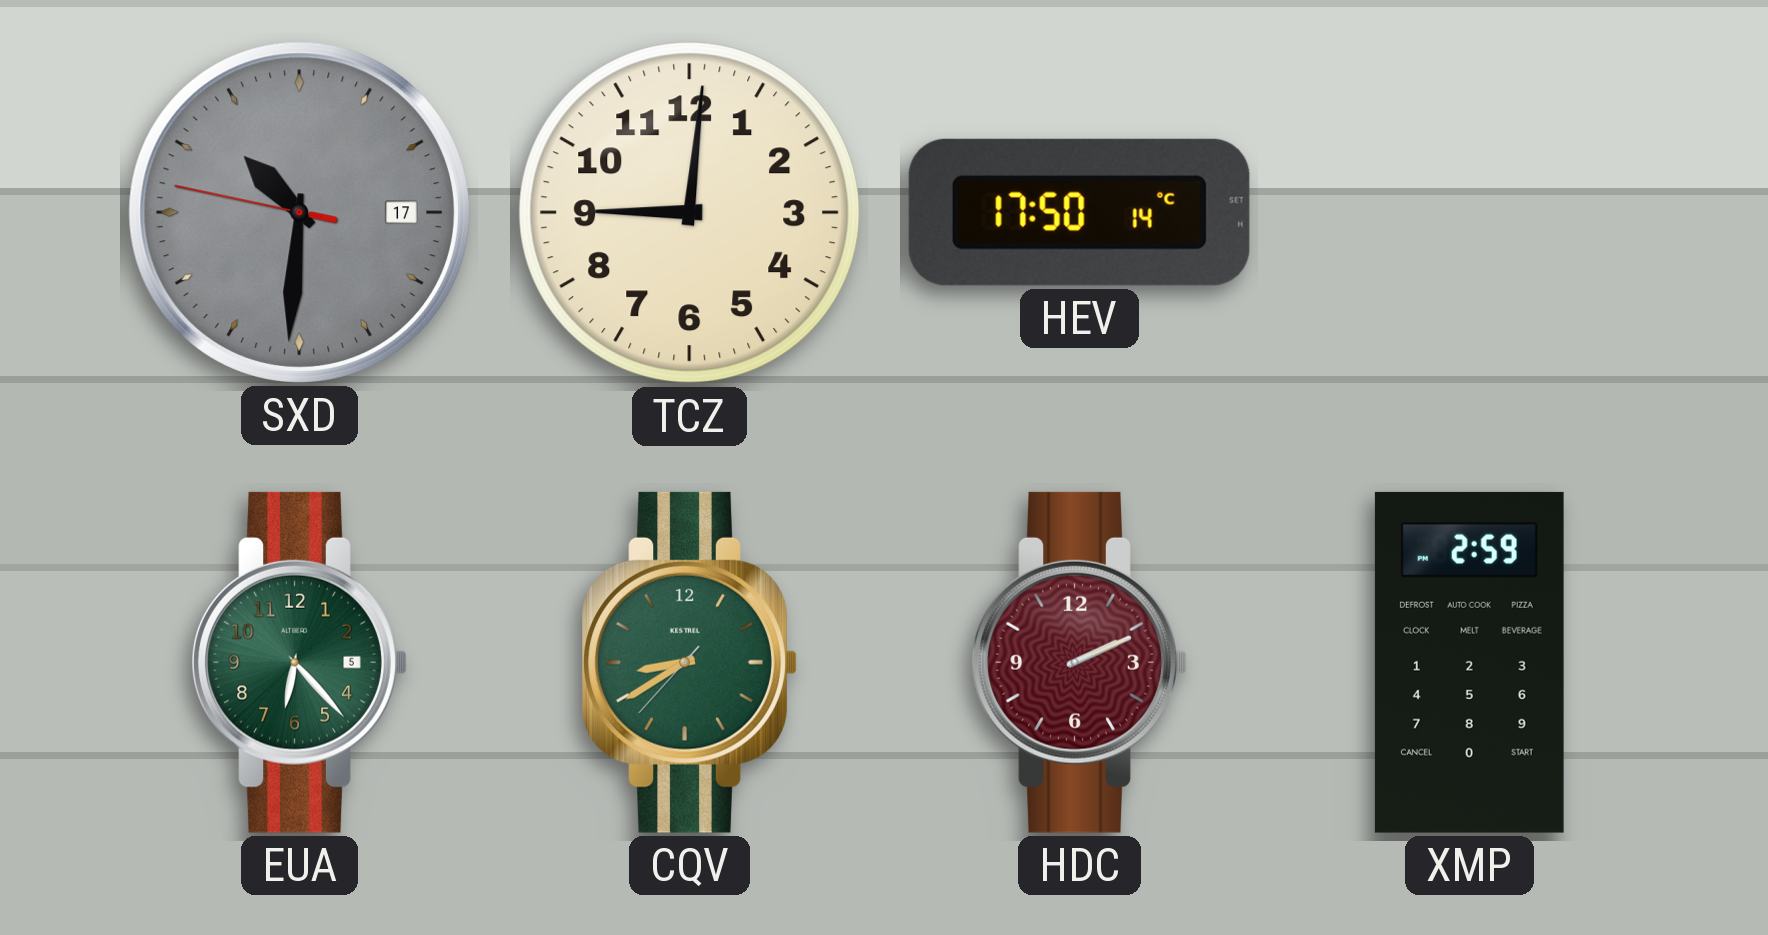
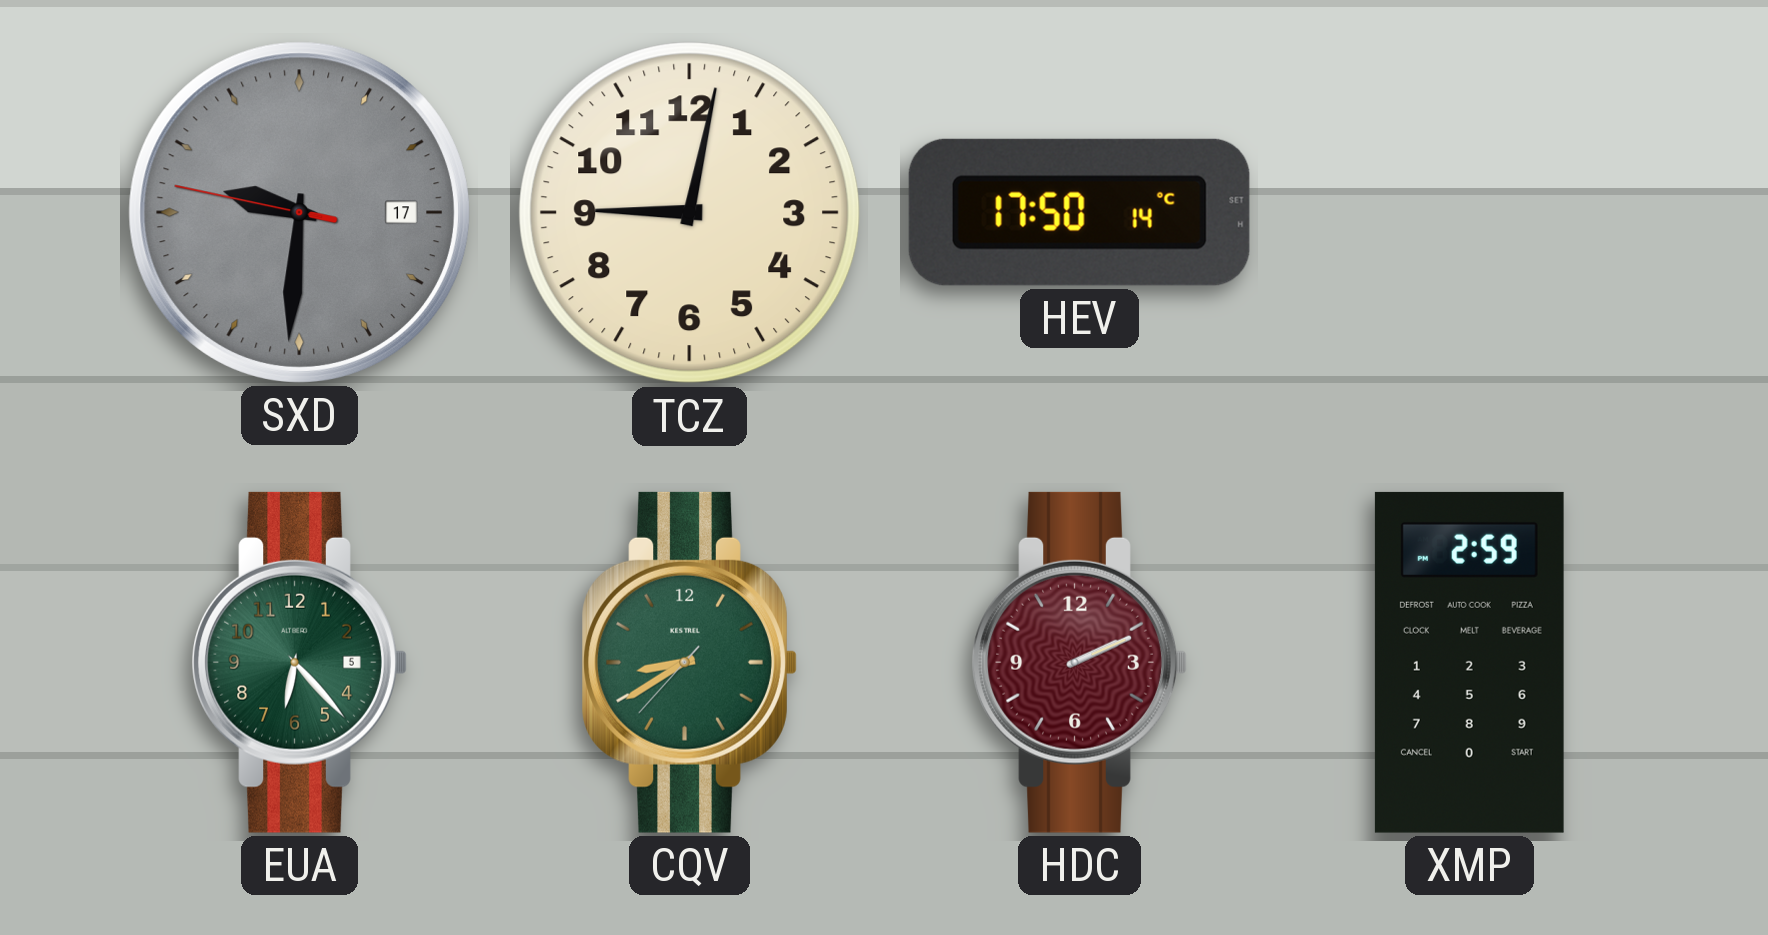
SXD: 10:30 -> 9:30
TCZ: 9:01 -> 9:02
